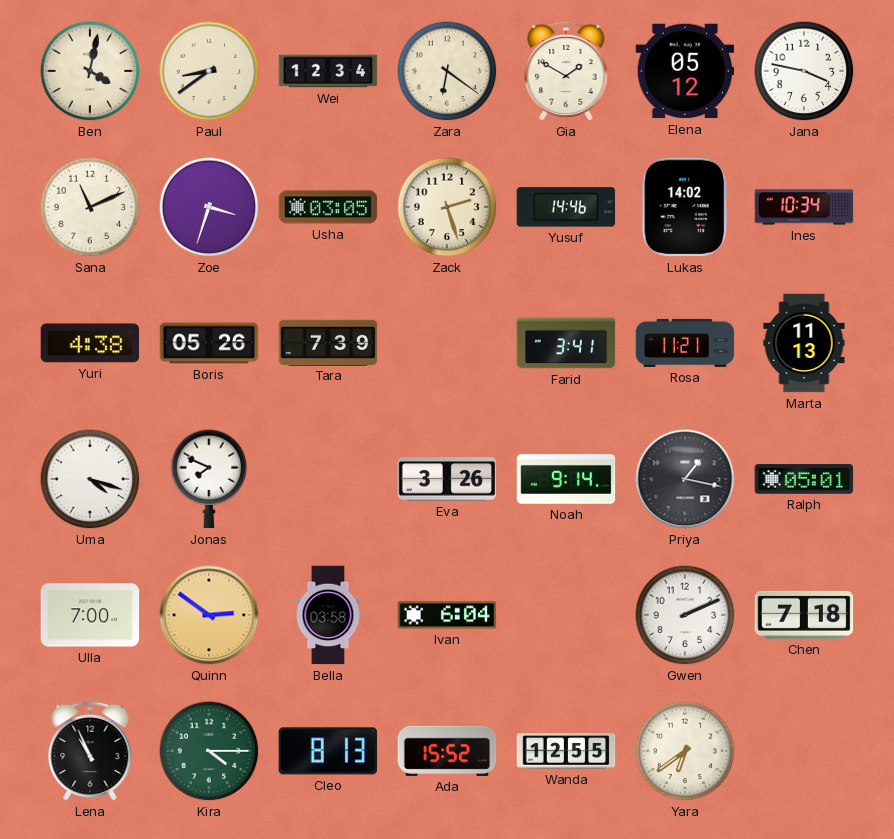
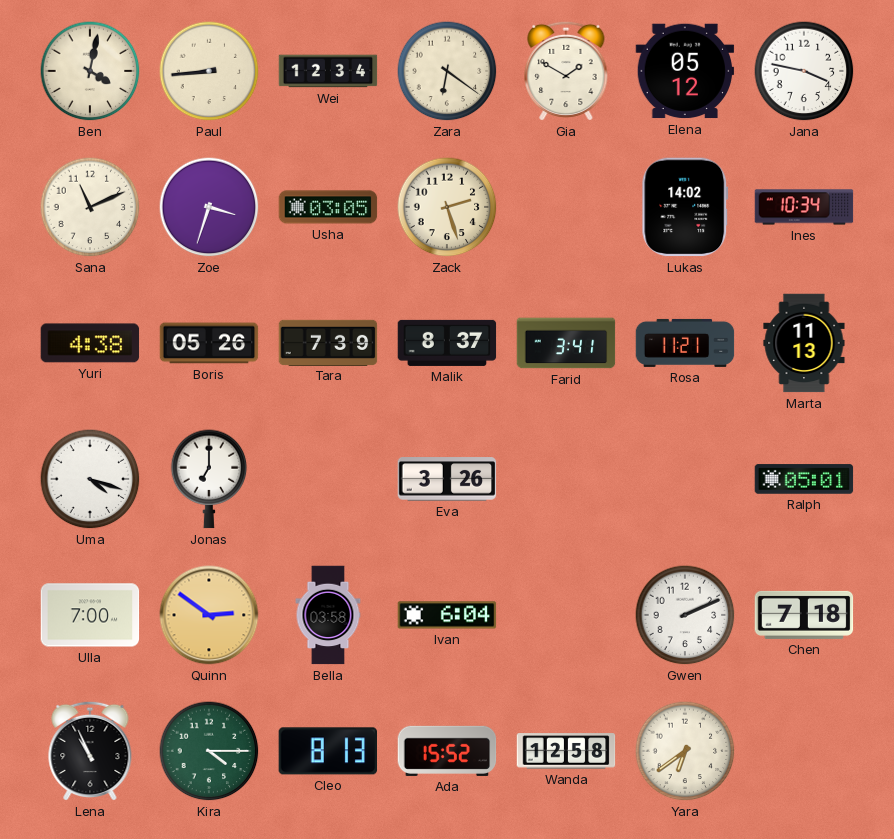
Paul: 8:39 -> 8:44
Yusuf: 14:46 -> none
Malik: none -> 8:37
Jonas: 7:49 -> 7:00
Noah: 9:14 -> none
Priya: 1:17 -> none
Wanda: 12:55 -> 12:58
